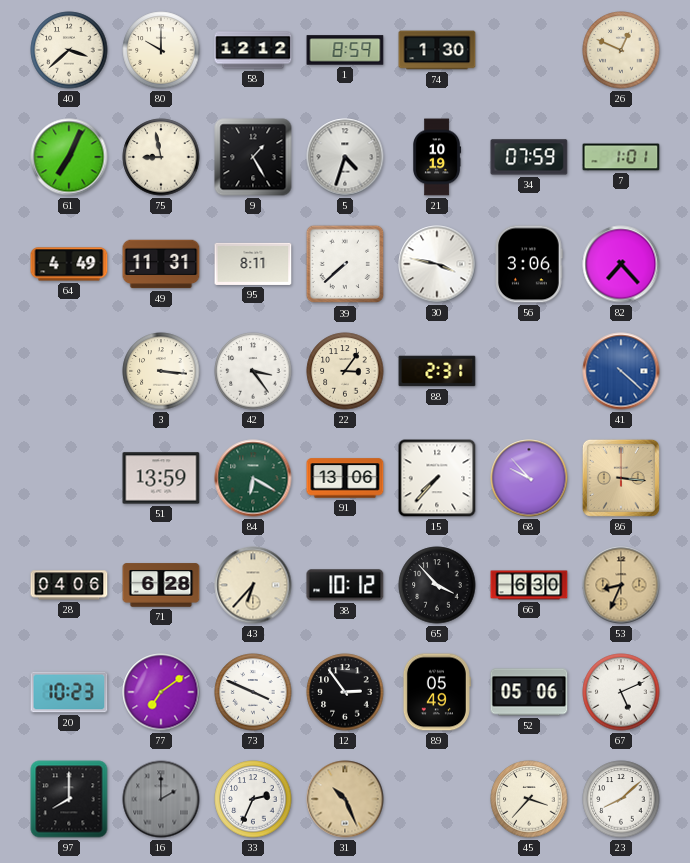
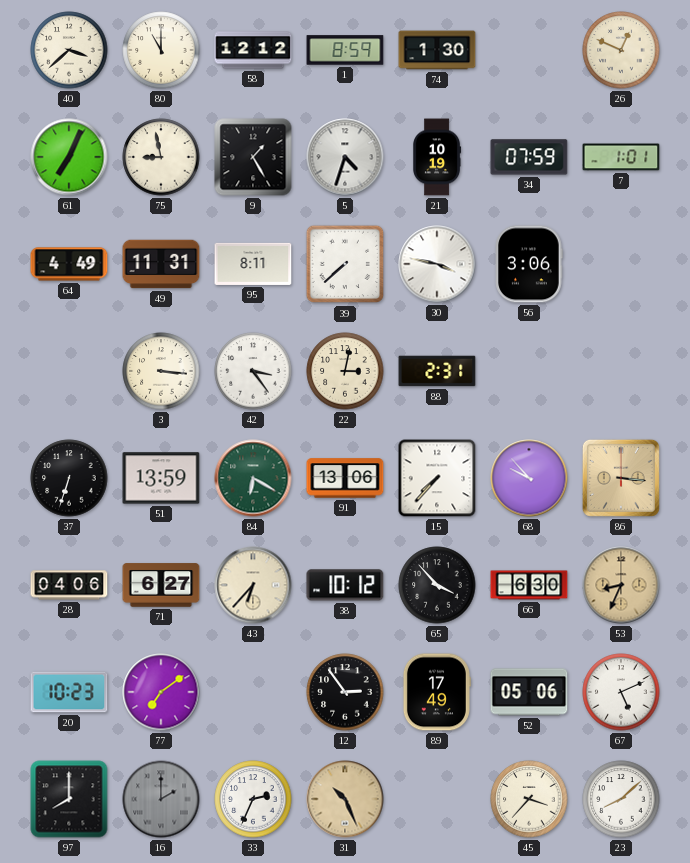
80: 10:00 -> 11:00
82: 7:23 -> none
22: 3:06 -> 3:02
41: 4:22 -> none
37: none -> 6:33
71: 6:28 -> 6:27
73: 3:49 -> none
89: 05:49 -> 17:49
